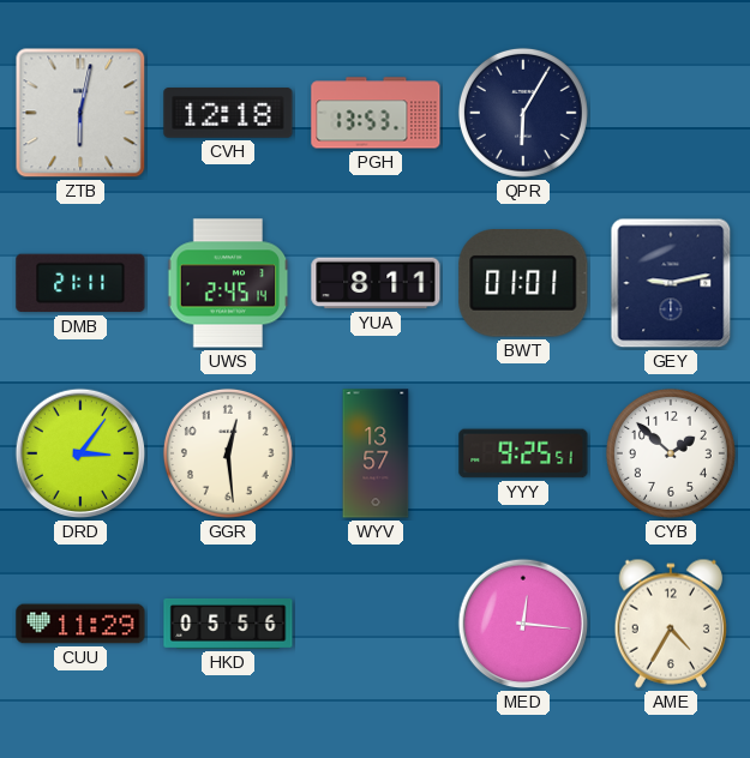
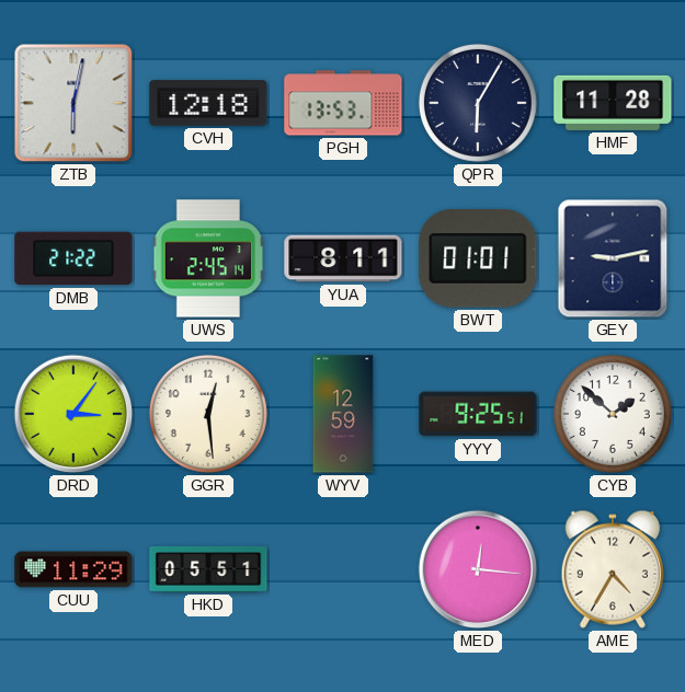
HMF: none -> 11:28
DMB: 21:11 -> 21:22
WYV: 13:57 -> 12:59
HKD: 05:56 -> 05:51
